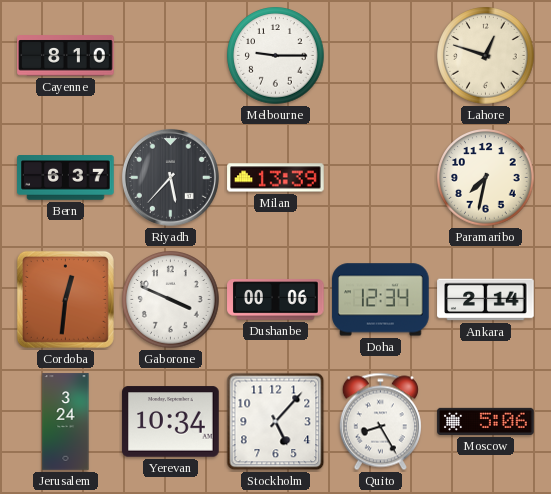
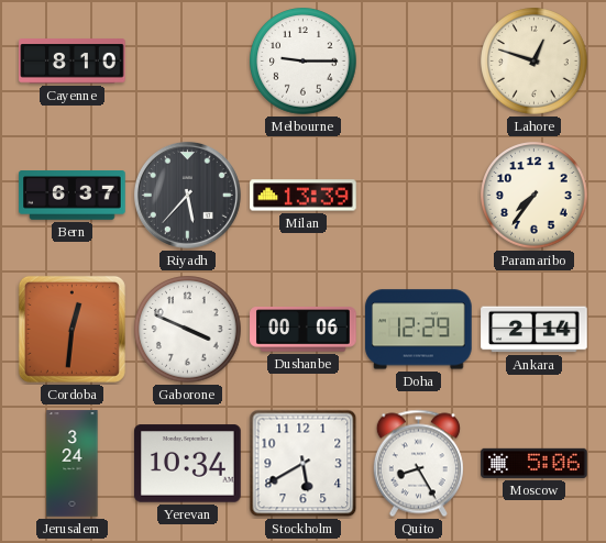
Paramaribo: 7:32 -> 7:36
Doha: 12:34 -> 12:29
Stockholm: 5:07 -> 5:40
